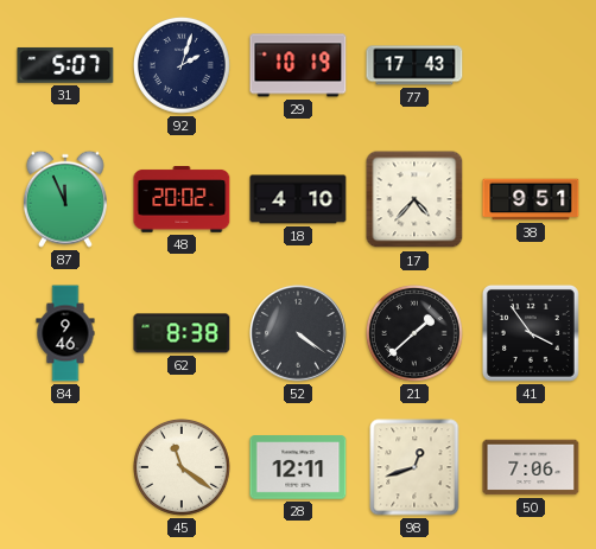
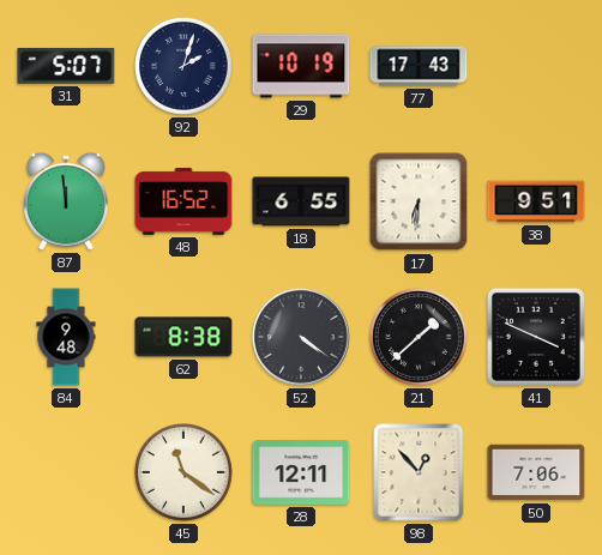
87: 11:56 -> 11:59
48: 20:02 -> 16:52
18: 4:10 -> 6:55
17: 4:37 -> 6:31
84: 9:46 -> 9:48
41: 3:54 -> 3:49
98: 12:42 -> 12:53
